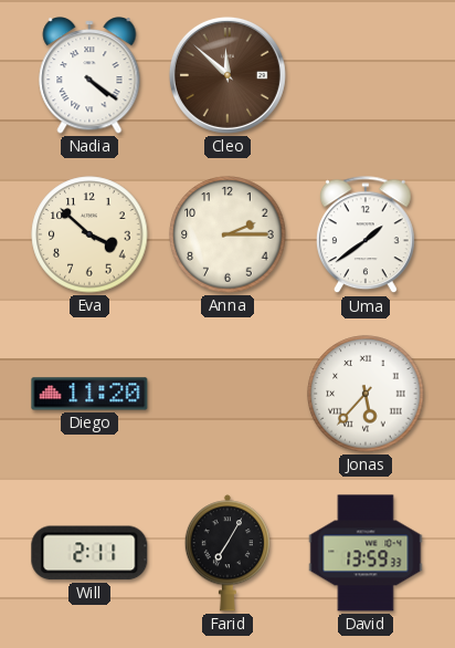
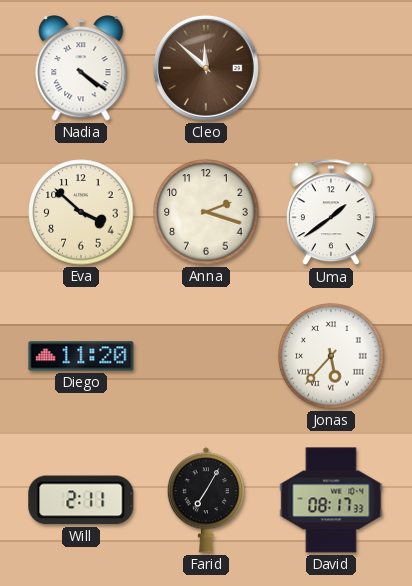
Anna: 2:15 -> 2:18
David: 13:59 -> 08:17
